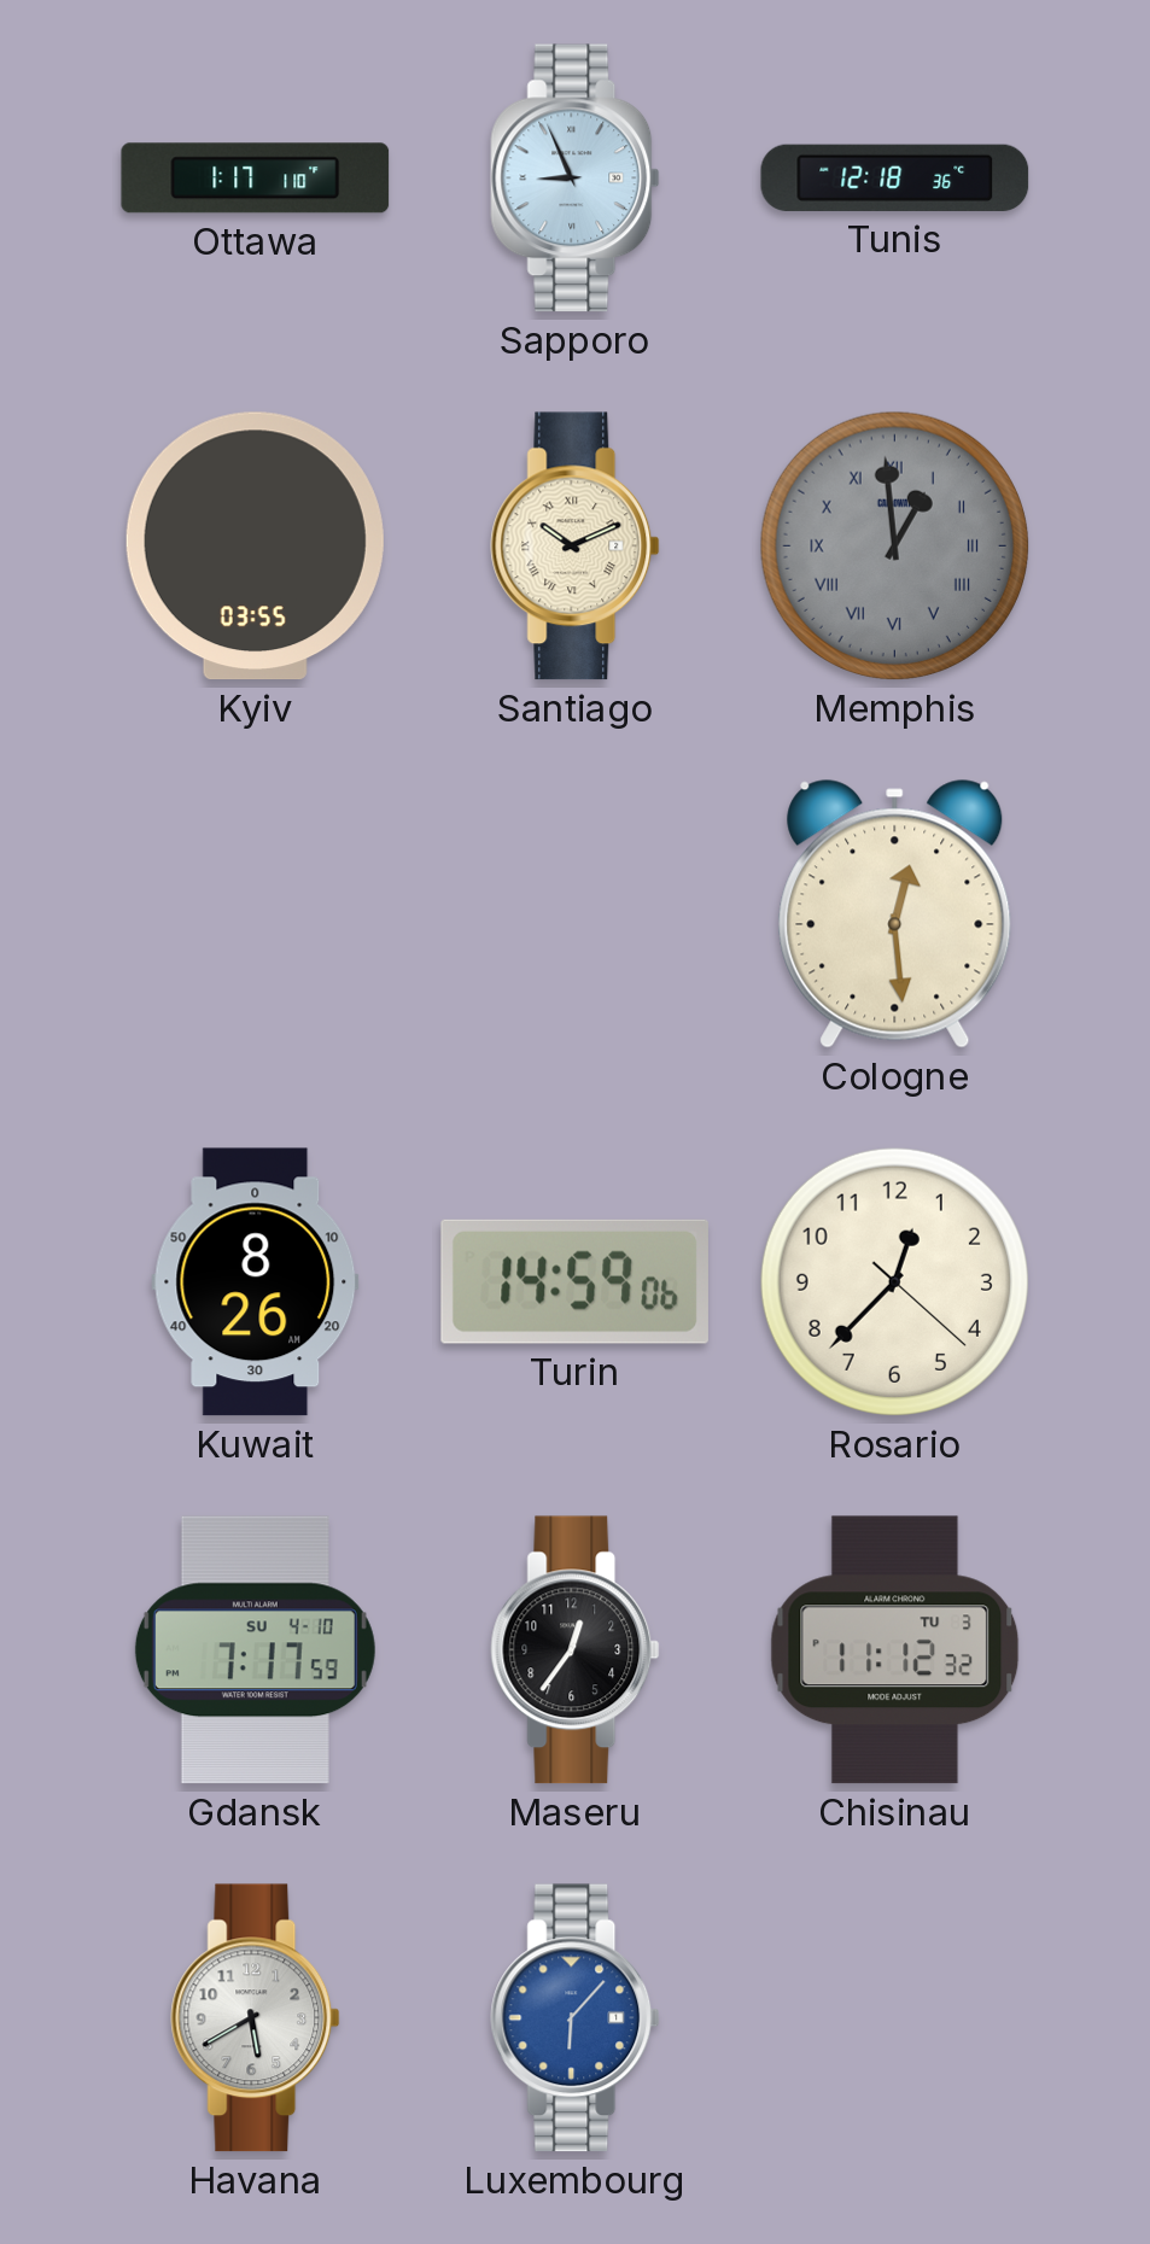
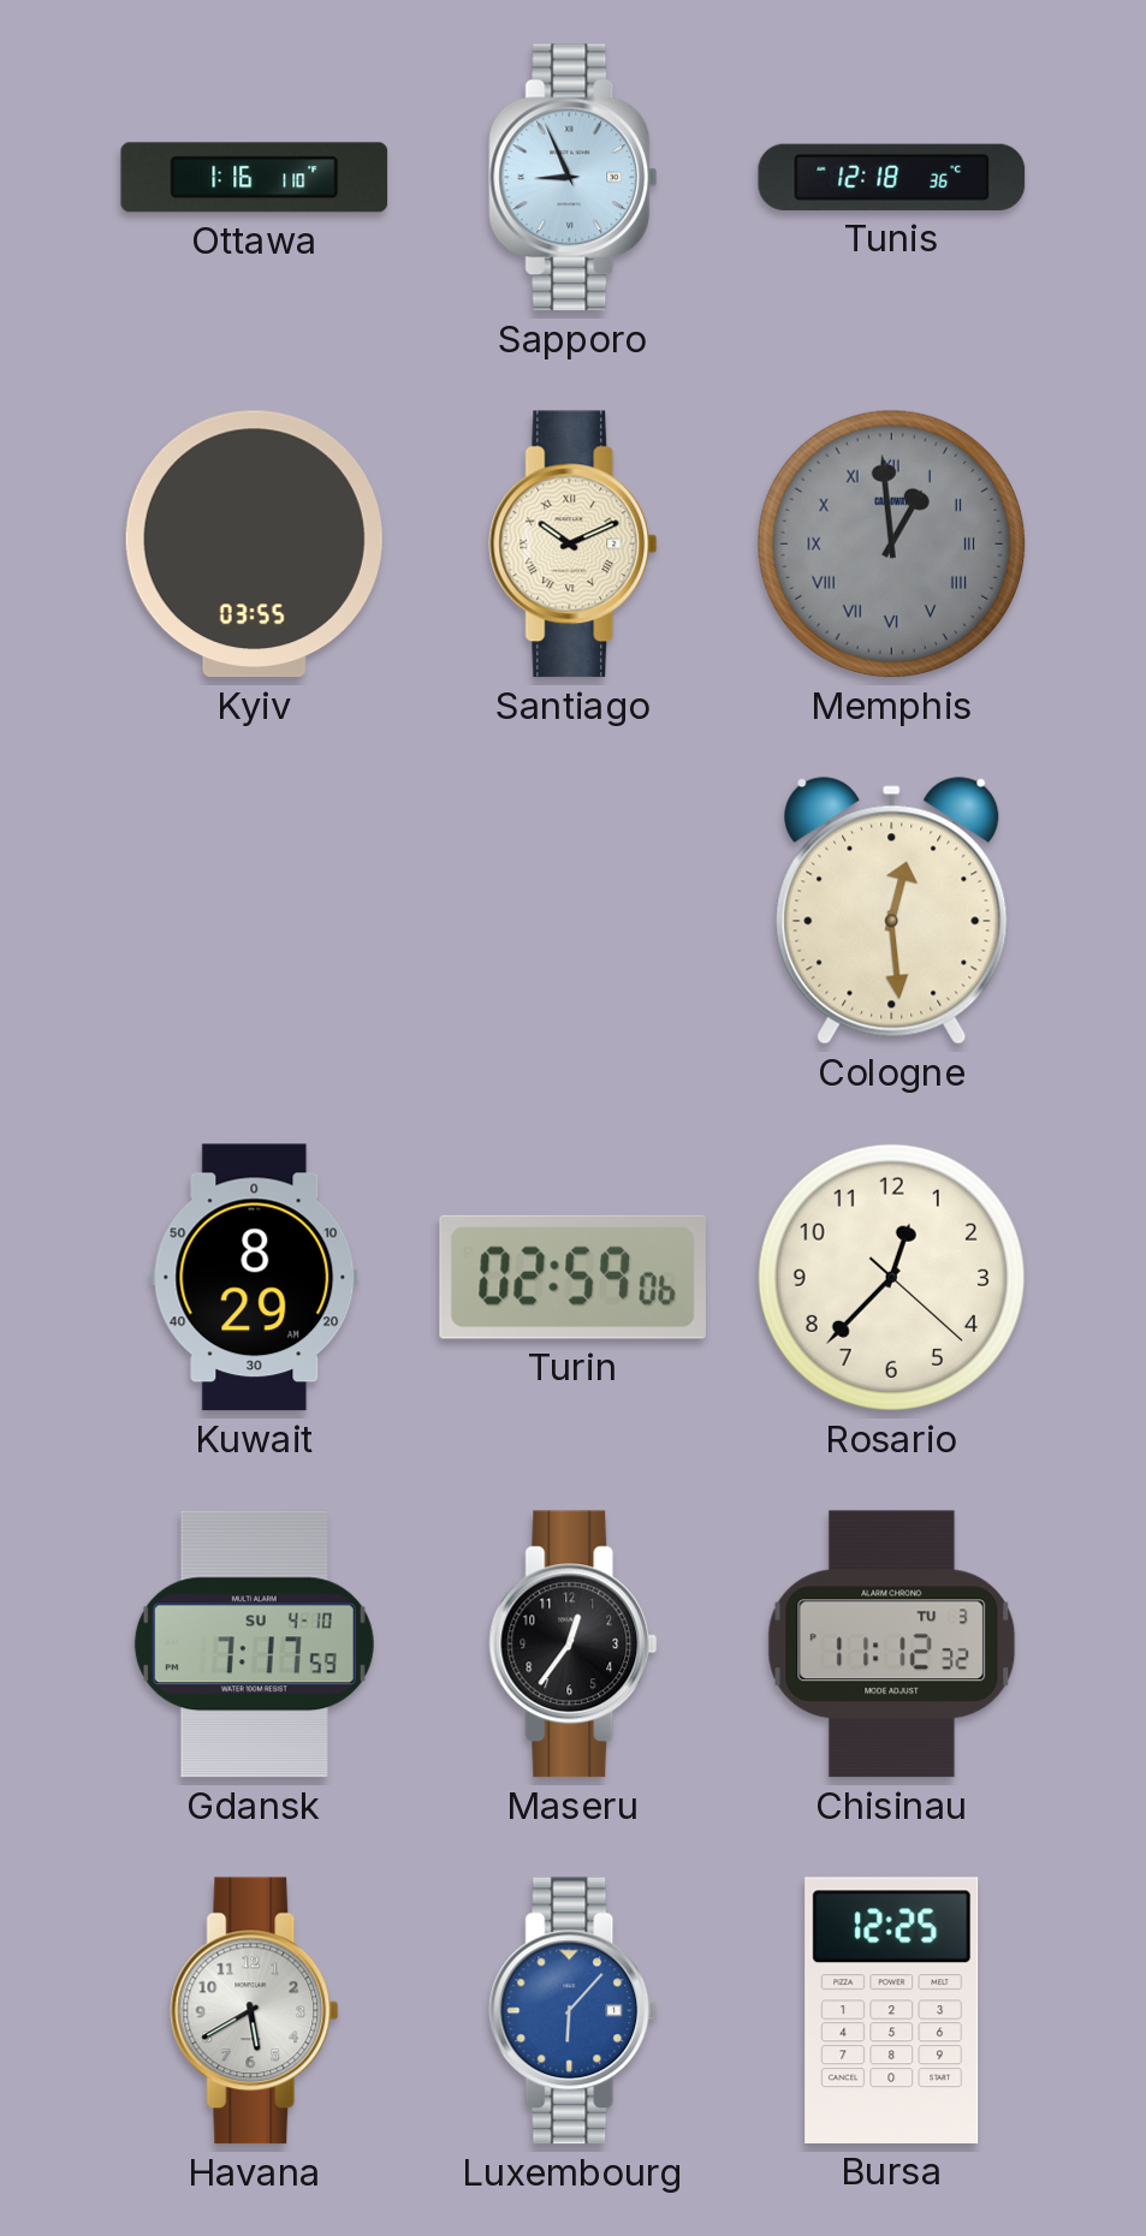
Ottawa: 1:17 -> 1:16
Kuwait: 8:26 -> 8:29
Turin: 14:59 -> 02:59
Bursa: none -> 12:25
